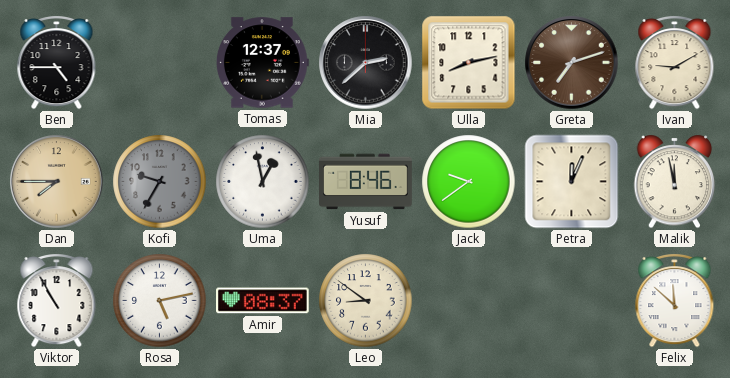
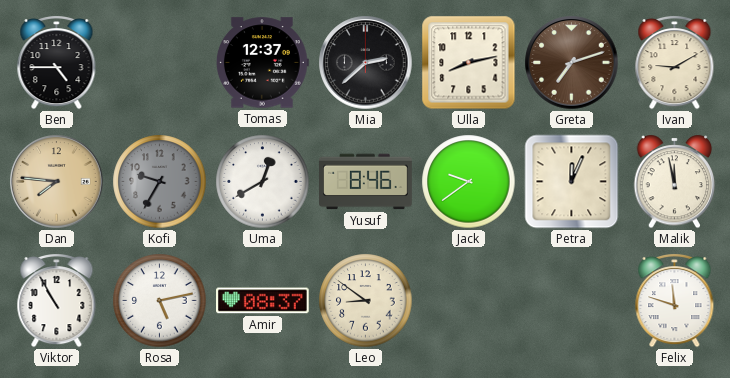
Dan: 7:45 -> 7:46
Uma: 12:58 -> 12:40
Felix: 11:52 -> 11:48
